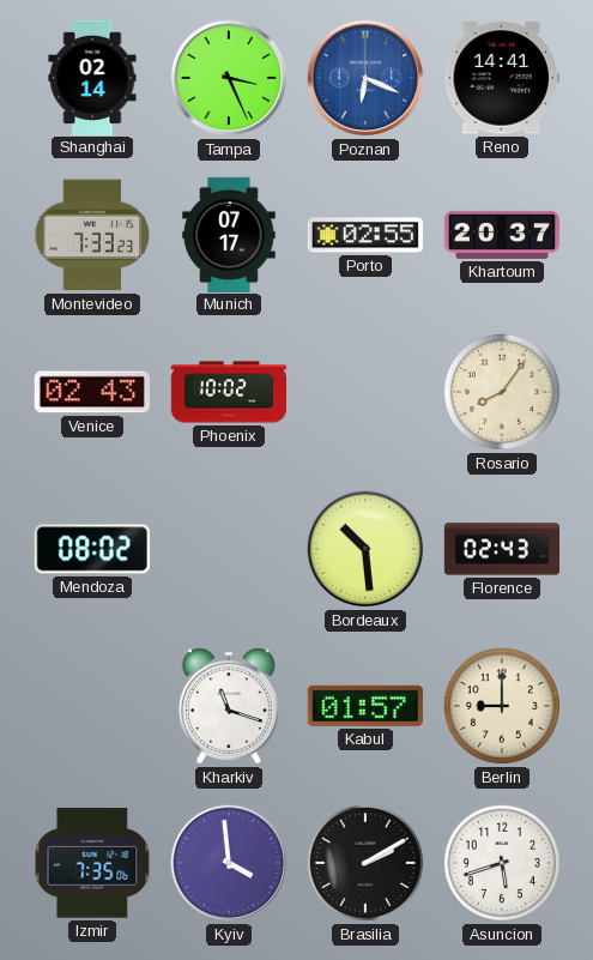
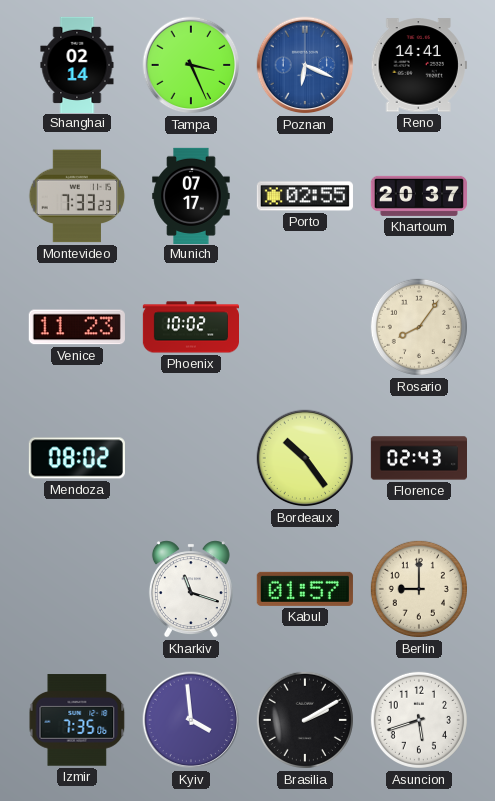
Venice: 02:43 -> 11:23
Bordeaux: 10:29 -> 10:24
